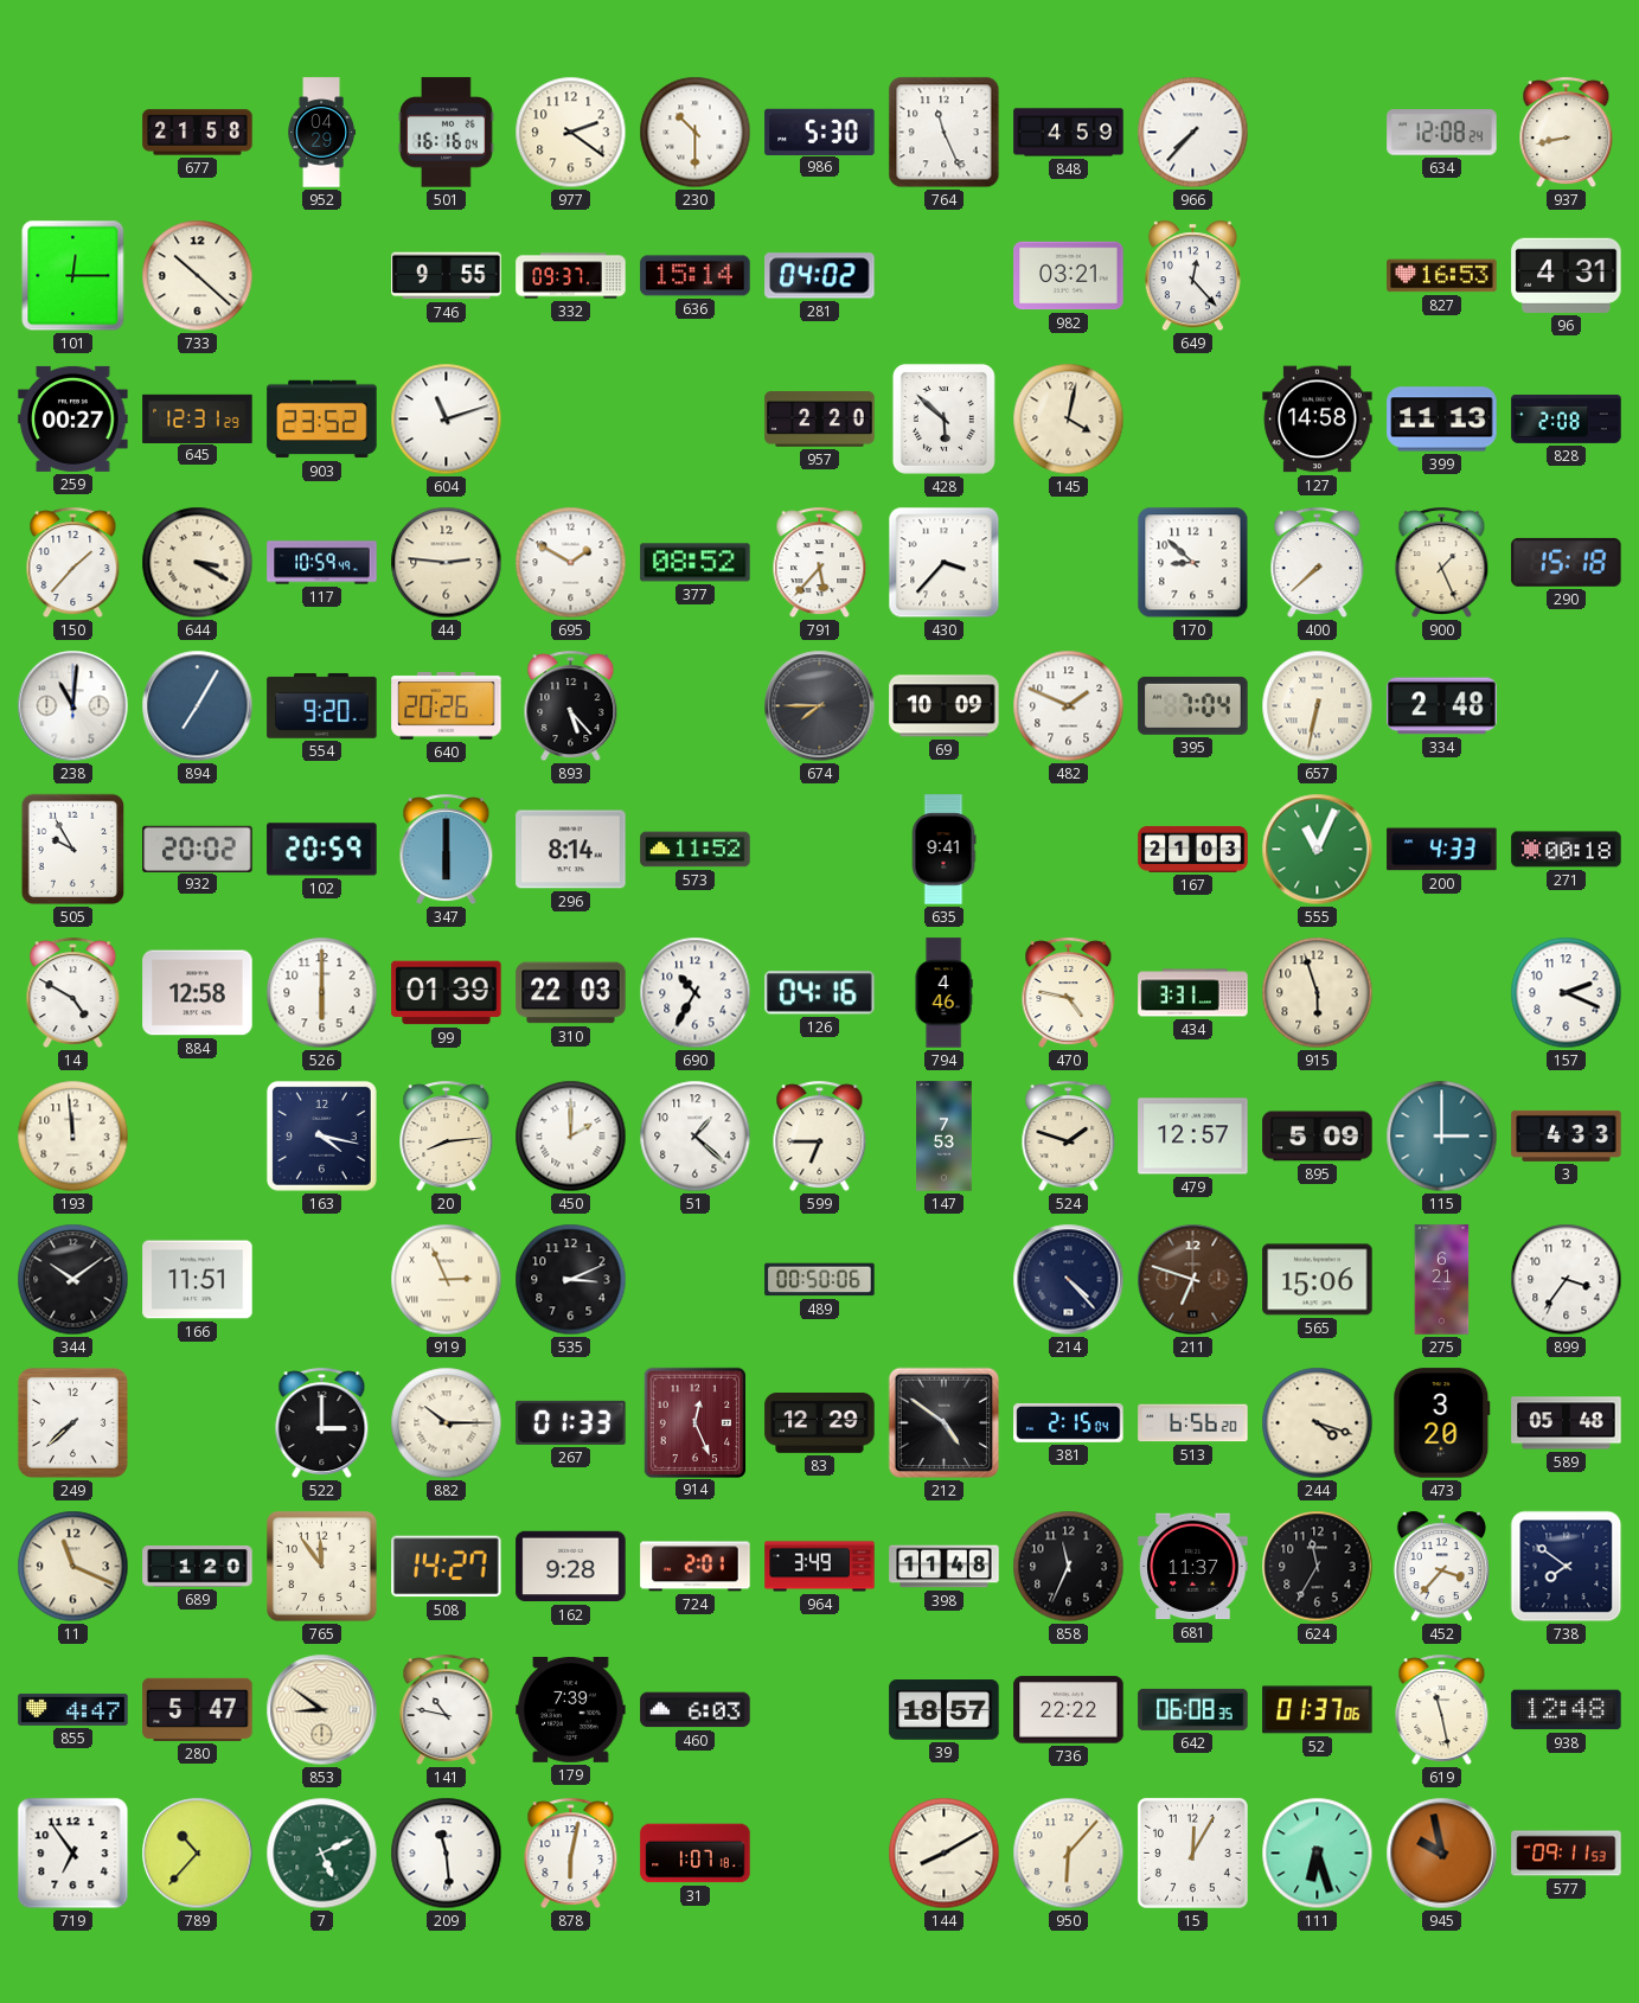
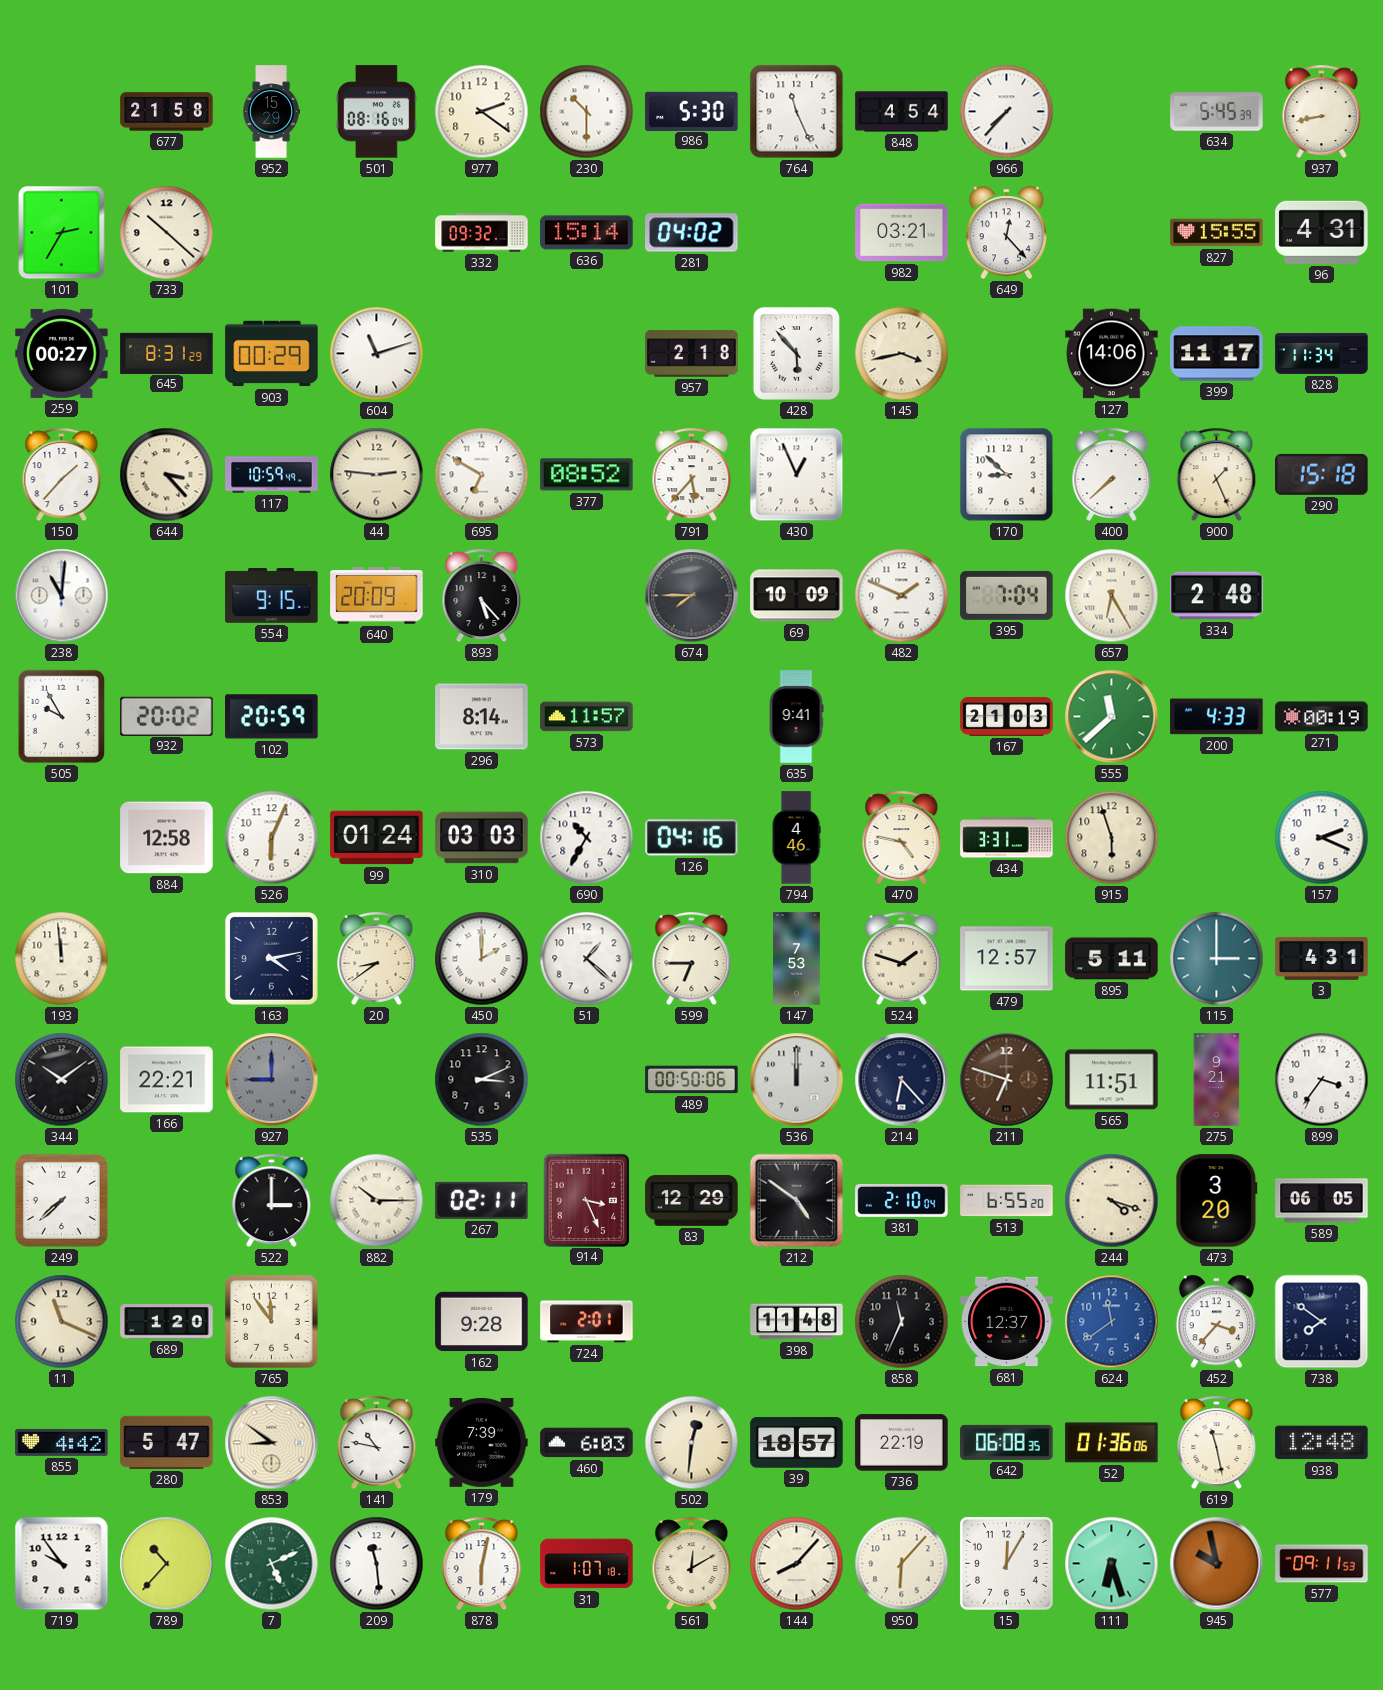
952: 04:29 -> 15:29
501: 16:16 -> 08:16
848: 4:59 -> 4:54
634: 12:08 -> 5:45
101: 12:15 -> 2:35
746: 9:55 -> none
332: 09:37 -> 09:32
827: 16:53 -> 15:55
645: 12:31 -> 8:31
903: 23:52 -> 00:29
957: 2:20 -> 2:18
428: 5:52 -> 5:53
145: 4:02 -> 3:43
127: 14:58 -> 14:06
399: 11:13 -> 11:17
828: 2:08 -> 11:34
644: 3:20 -> 3:23
695: 1:50 -> 6:50
430: 3:37 -> 12:56
894: 7:05 -> none
554: 9:20 -> 9:15
640: 20:26 -> 20:09
657: 6:32 -> 6:25
347: 6:00 -> none
573: 11:52 -> 11:57
555: 11:04 -> 11:38
271: 00:18 -> 00:19
14: 4:50 -> none
526: 6:00 -> 6:04
99: 01:39 -> 01:24
310: 22:03 -> 03:03
163: 4:17 -> 4:13
20: 8:14 -> 8:39
895: 5:09 -> 5:11
3: 4:33 -> 4:31
166: 11:51 -> 22:21
927: none -> 9:00
919: 2:56 -> none
536: none -> 12:00
214: 4:23 -> 6:23
565: 15:06 -> 11:51
275: 6:21 -> 9:21
267: 01:33 -> 02:11
914: 12:26 -> 3:26
381: 2:15 -> 2:10
513: 6:56 -> 6:55
589: 05:48 -> 06:05
508: 14:27 -> none
964: 3:49 -> none
681: 11:37 -> 12:37
624: 11:35 -> 11:39
624 dial: black -> blue
855: 4:47 -> 4:42
502: none -> 12:31
736: 22:22 -> 22:19
52: 01:37 -> 01:36
719: 6:54 -> 9:54
561: none -> 12:10
144: 8:10 -> 8:07
